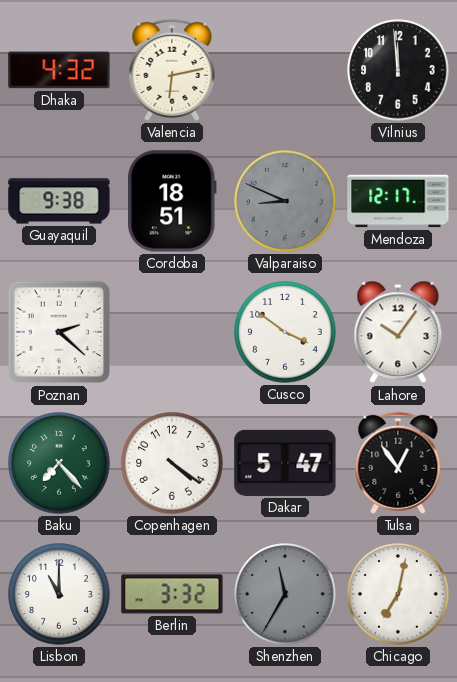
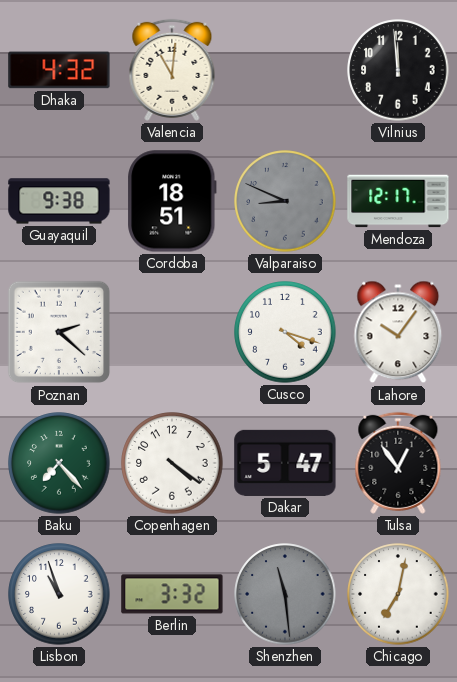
Valencia: 6:13 -> 11:01
Cusco: 3:51 -> 4:18
Lisbon: 11:00 -> 10:57
Shenzhen: 11:35 -> 11:29
